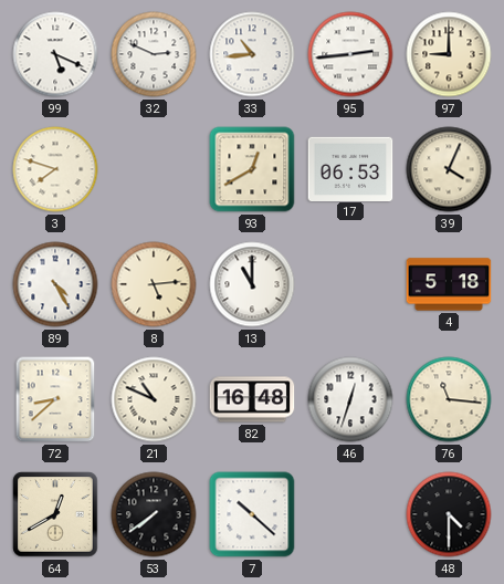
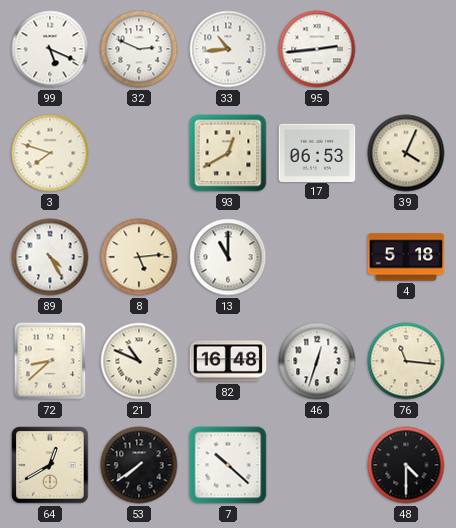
97: 9:00 -> none
